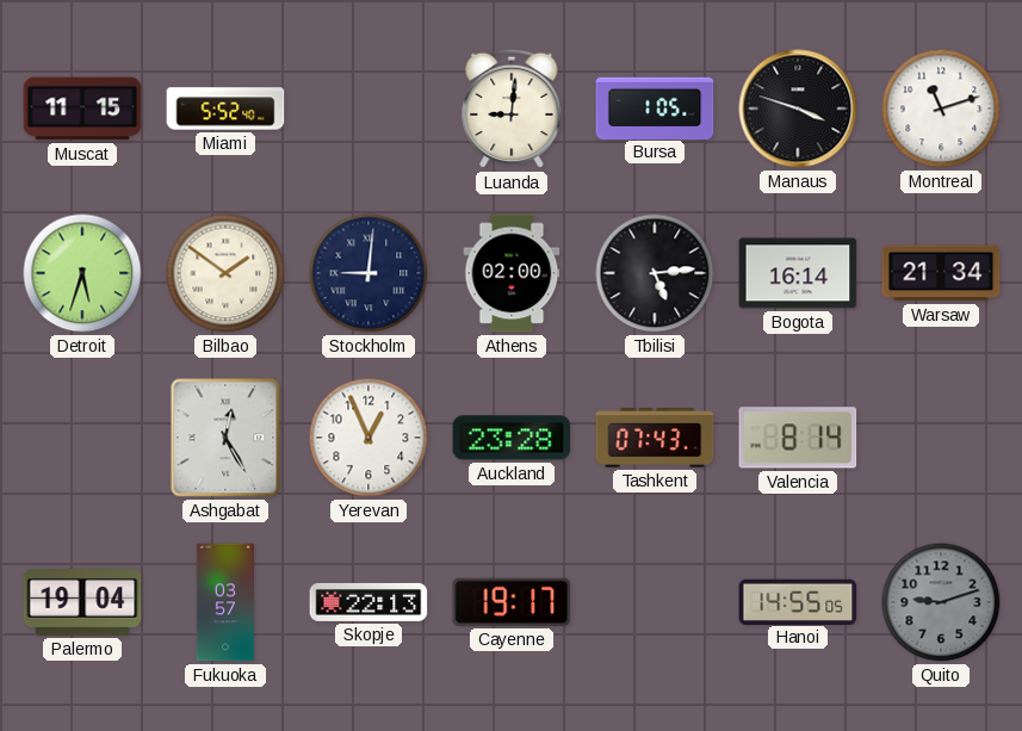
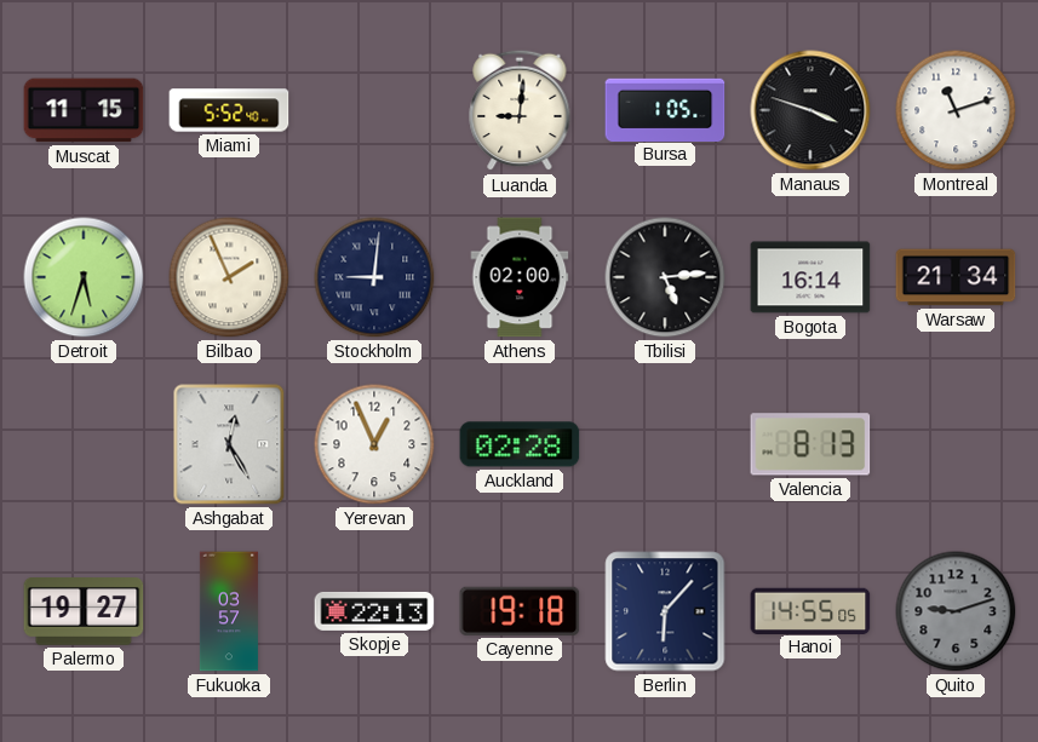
Bilbao: 1:51 -> 1:56
Auckland: 23:28 -> 02:28
Tashkent: 07:43 -> none
Valencia: 8:14 -> 8:13
Palermo: 19:04 -> 19:27
Cayenne: 19:17 -> 19:18
Berlin: none -> 6:07
